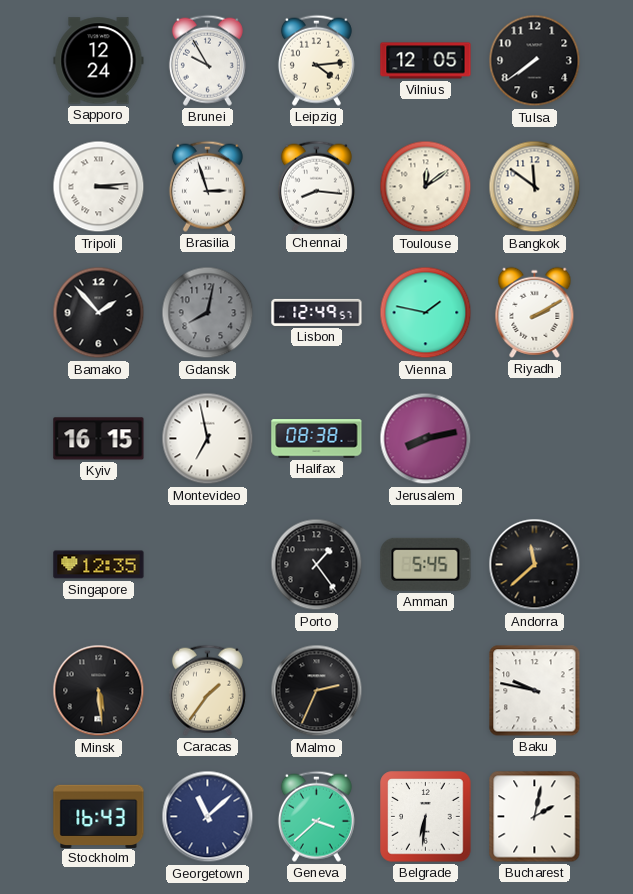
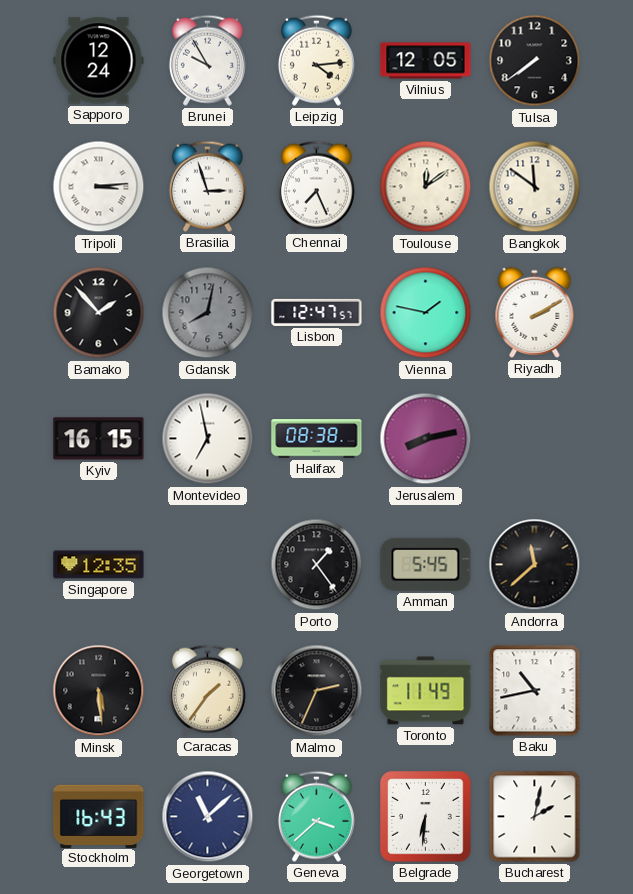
Chennai: 8:16 -> 7:26
Lisbon: 12:49 -> 12:47
Toronto: none -> 11:49
Baku: 9:47 -> 10:43
